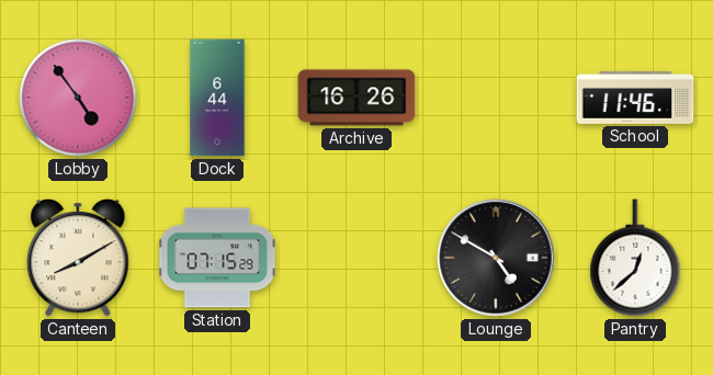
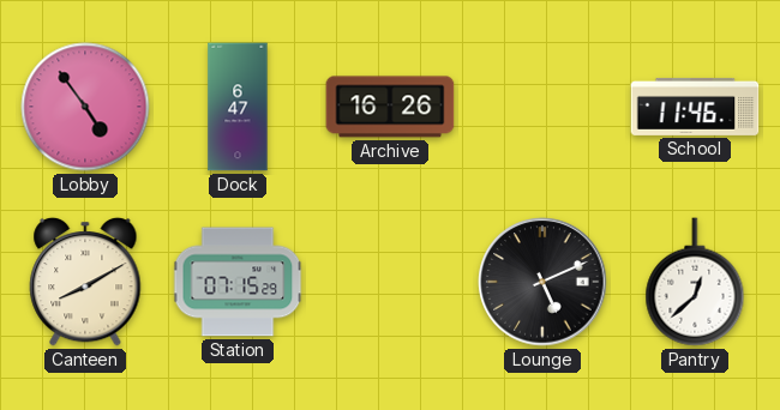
Dock: 6:44 -> 6:47
Lounge: 4:50 -> 5:11
